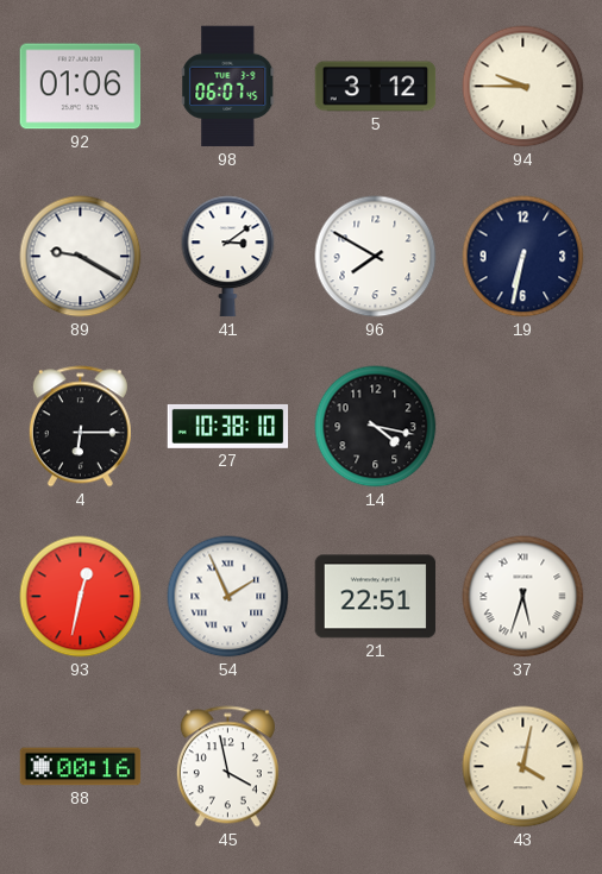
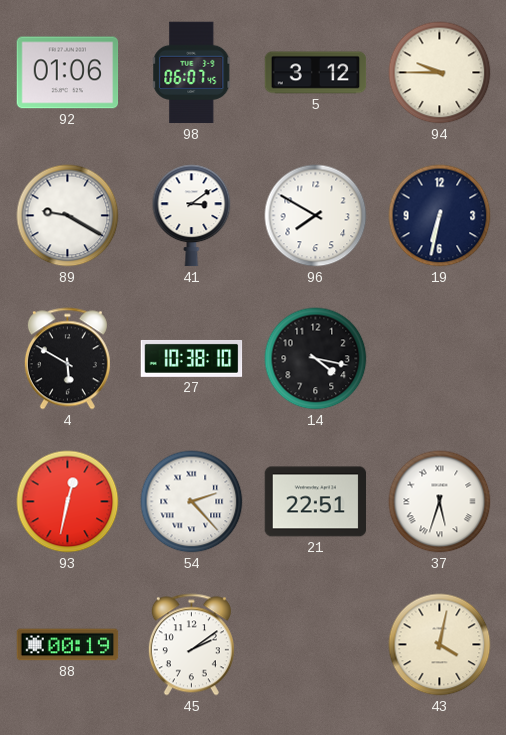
4: 6:15 -> 5:50
54: 1:56 -> 2:23
88: 00:16 -> 00:19
45: 3:58 -> 2:09
